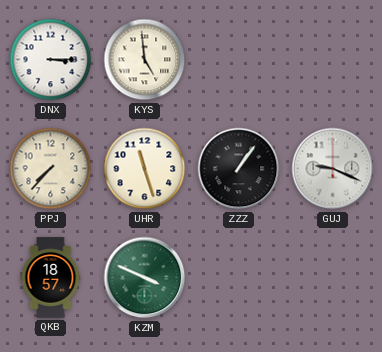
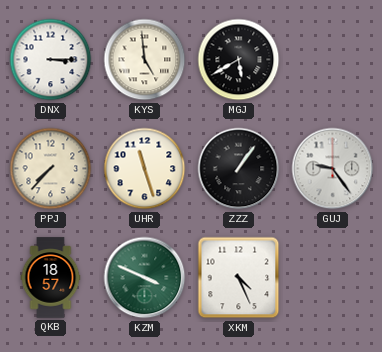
MGJ: none -> 5:40
GUJ: 9:19 -> 9:24
XKM: none -> 4:26
